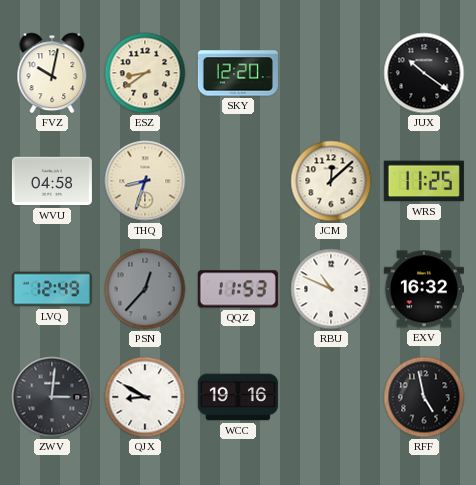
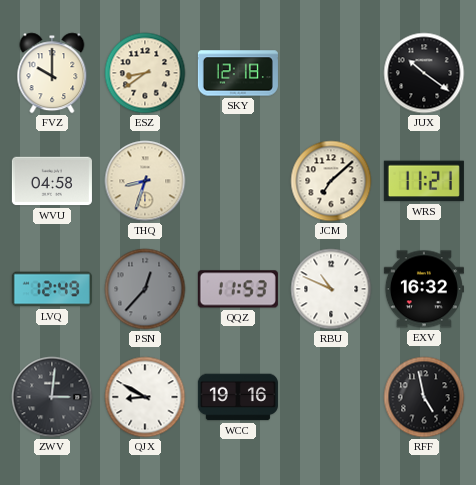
FVZ: 10:02 -> 10:00
SKY: 12:20 -> 12:18
JCM: 12:08 -> 7:08
WRS: 11:25 -> 11:21
